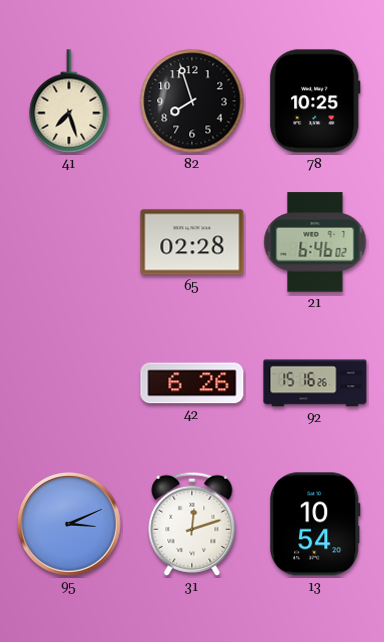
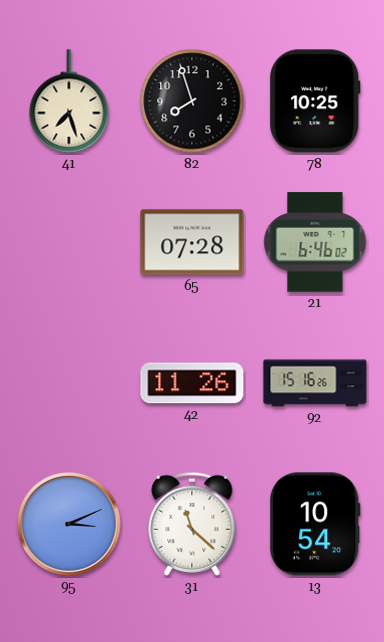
65: 02:28 -> 07:28
42: 6:26 -> 11:26
31: 12:12 -> 11:22
